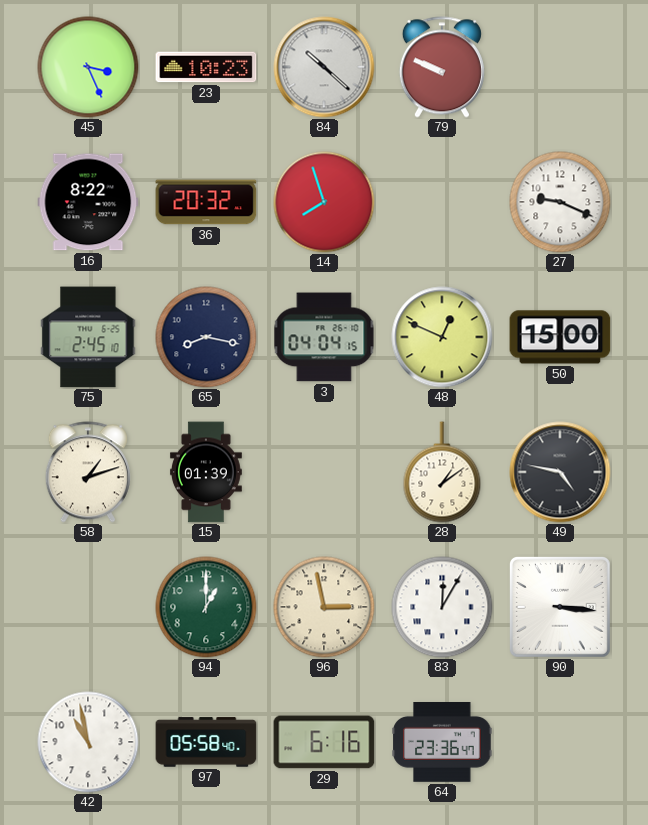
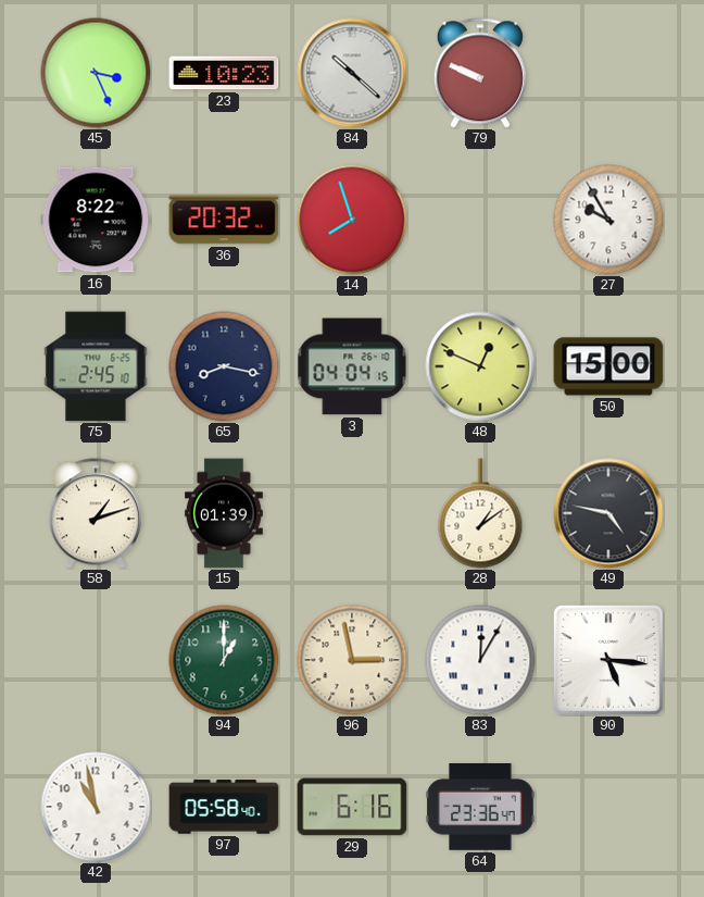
27: 9:19 -> 9:55
90: 3:16 -> 5:16
